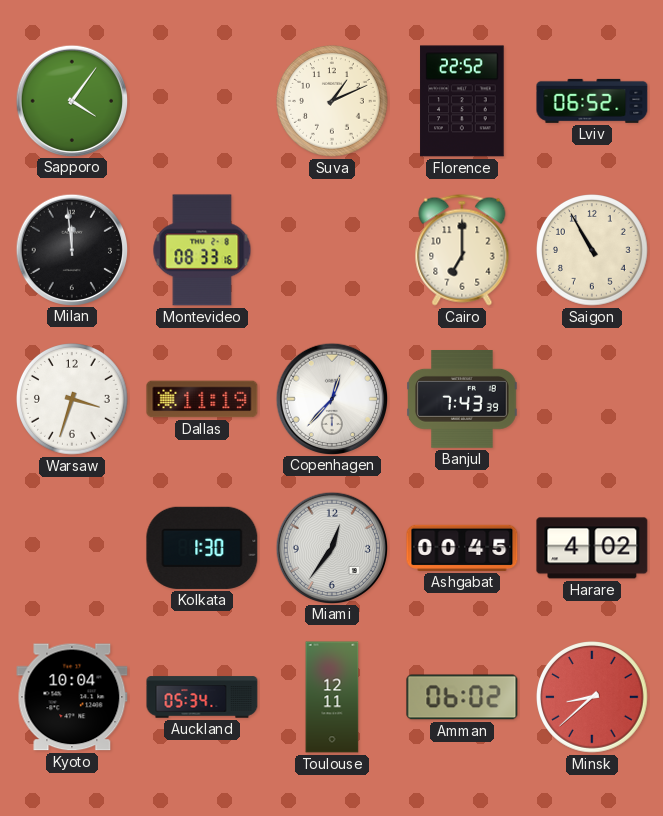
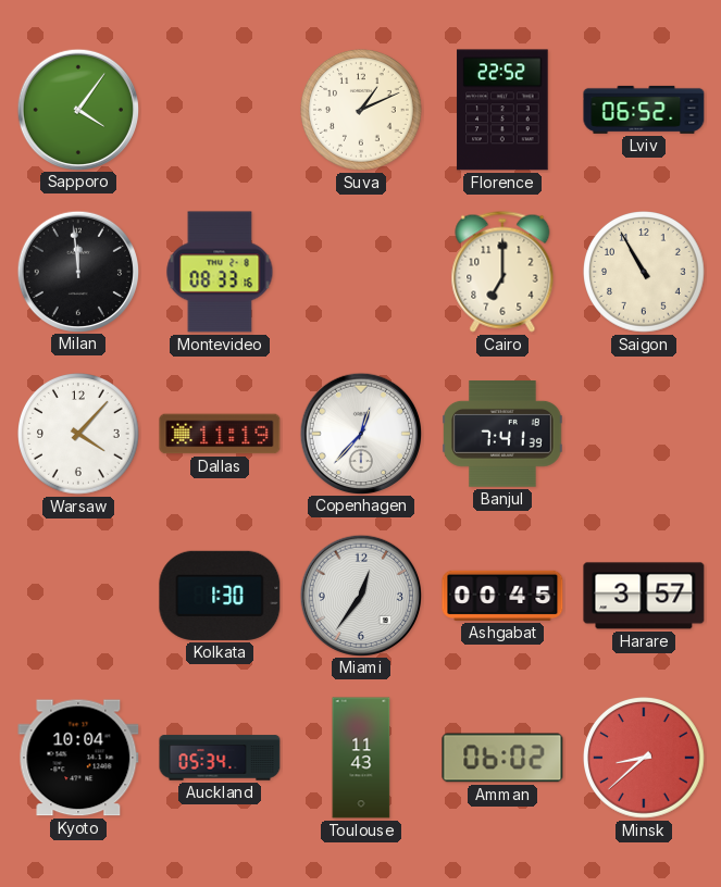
Warsaw: 3:33 -> 4:07
Banjul: 7:43 -> 7:41
Harare: 4:02 -> 3:57
Toulouse: 12:11 -> 11:43
